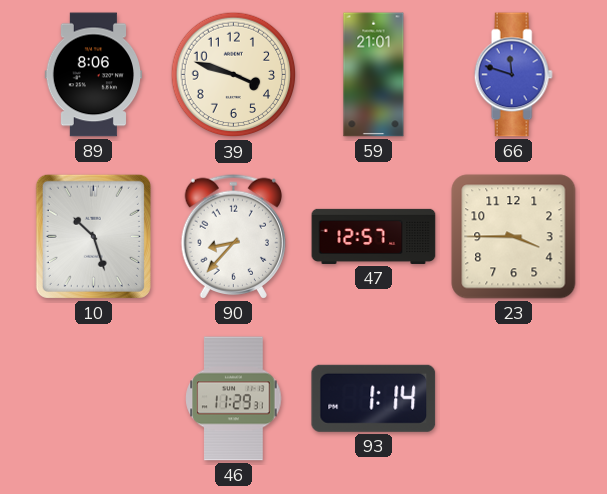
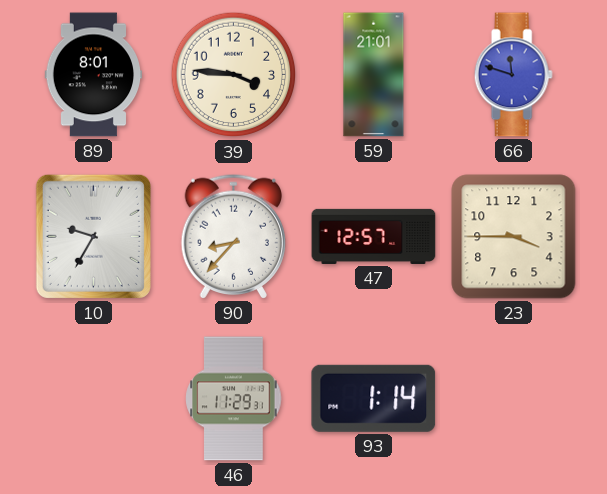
89: 8:06 -> 8:01
39: 3:48 -> 3:46
10: 10:27 -> 9:35
